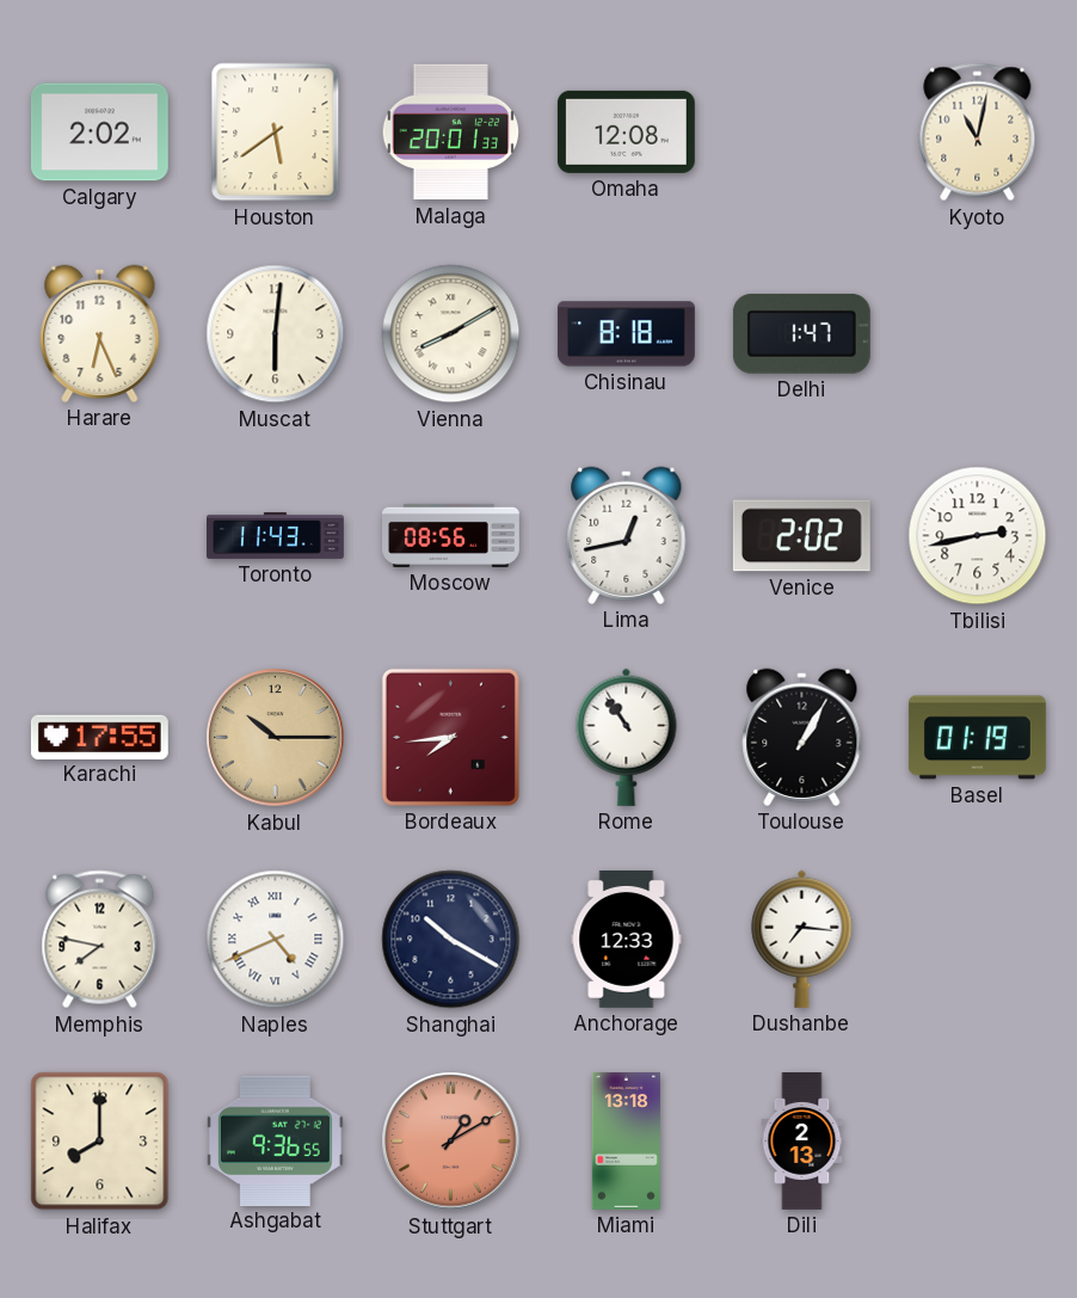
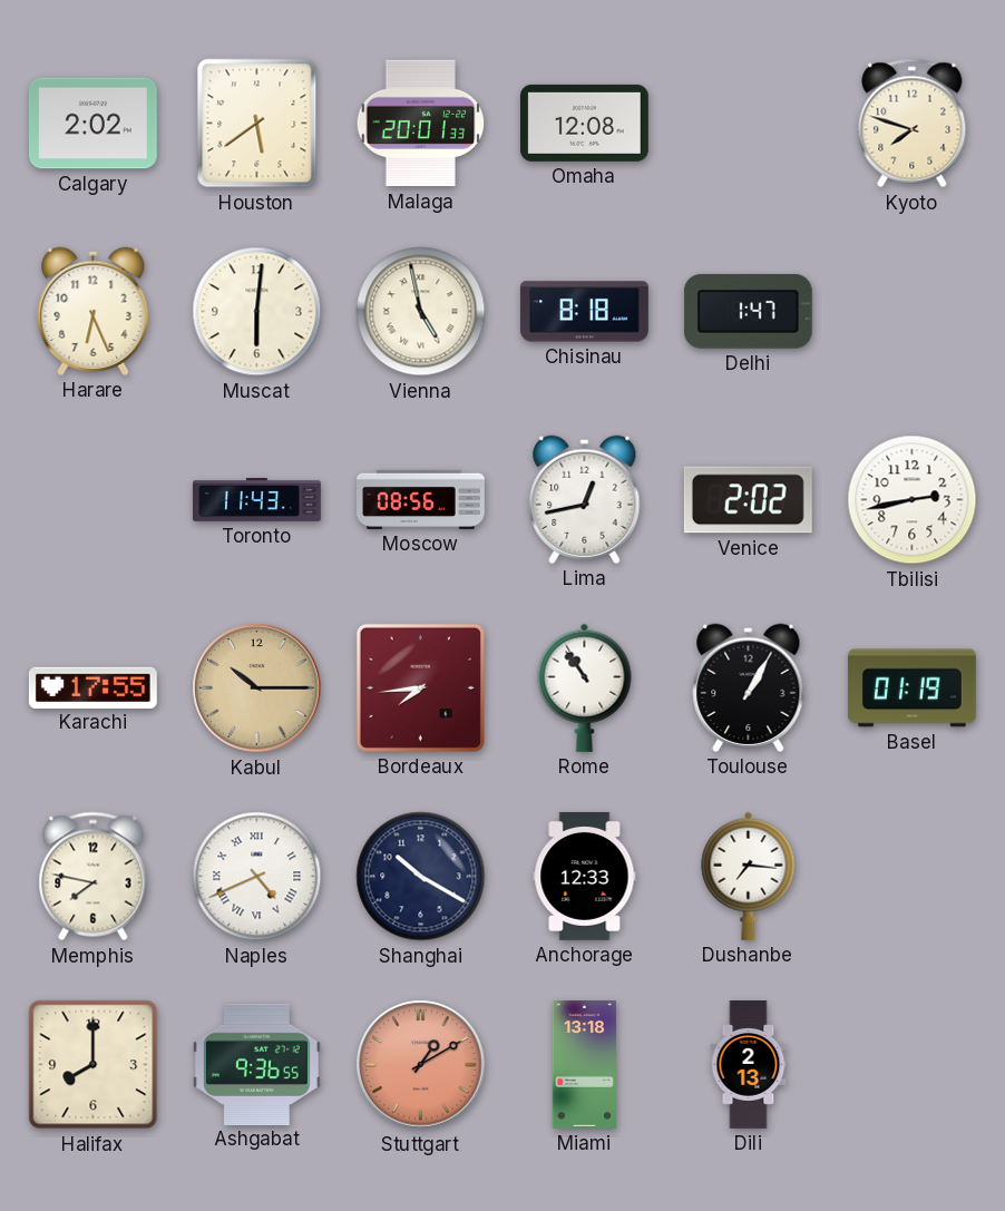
Kyoto: 11:02 -> 7:48
Vienna: 8:10 -> 4:58
